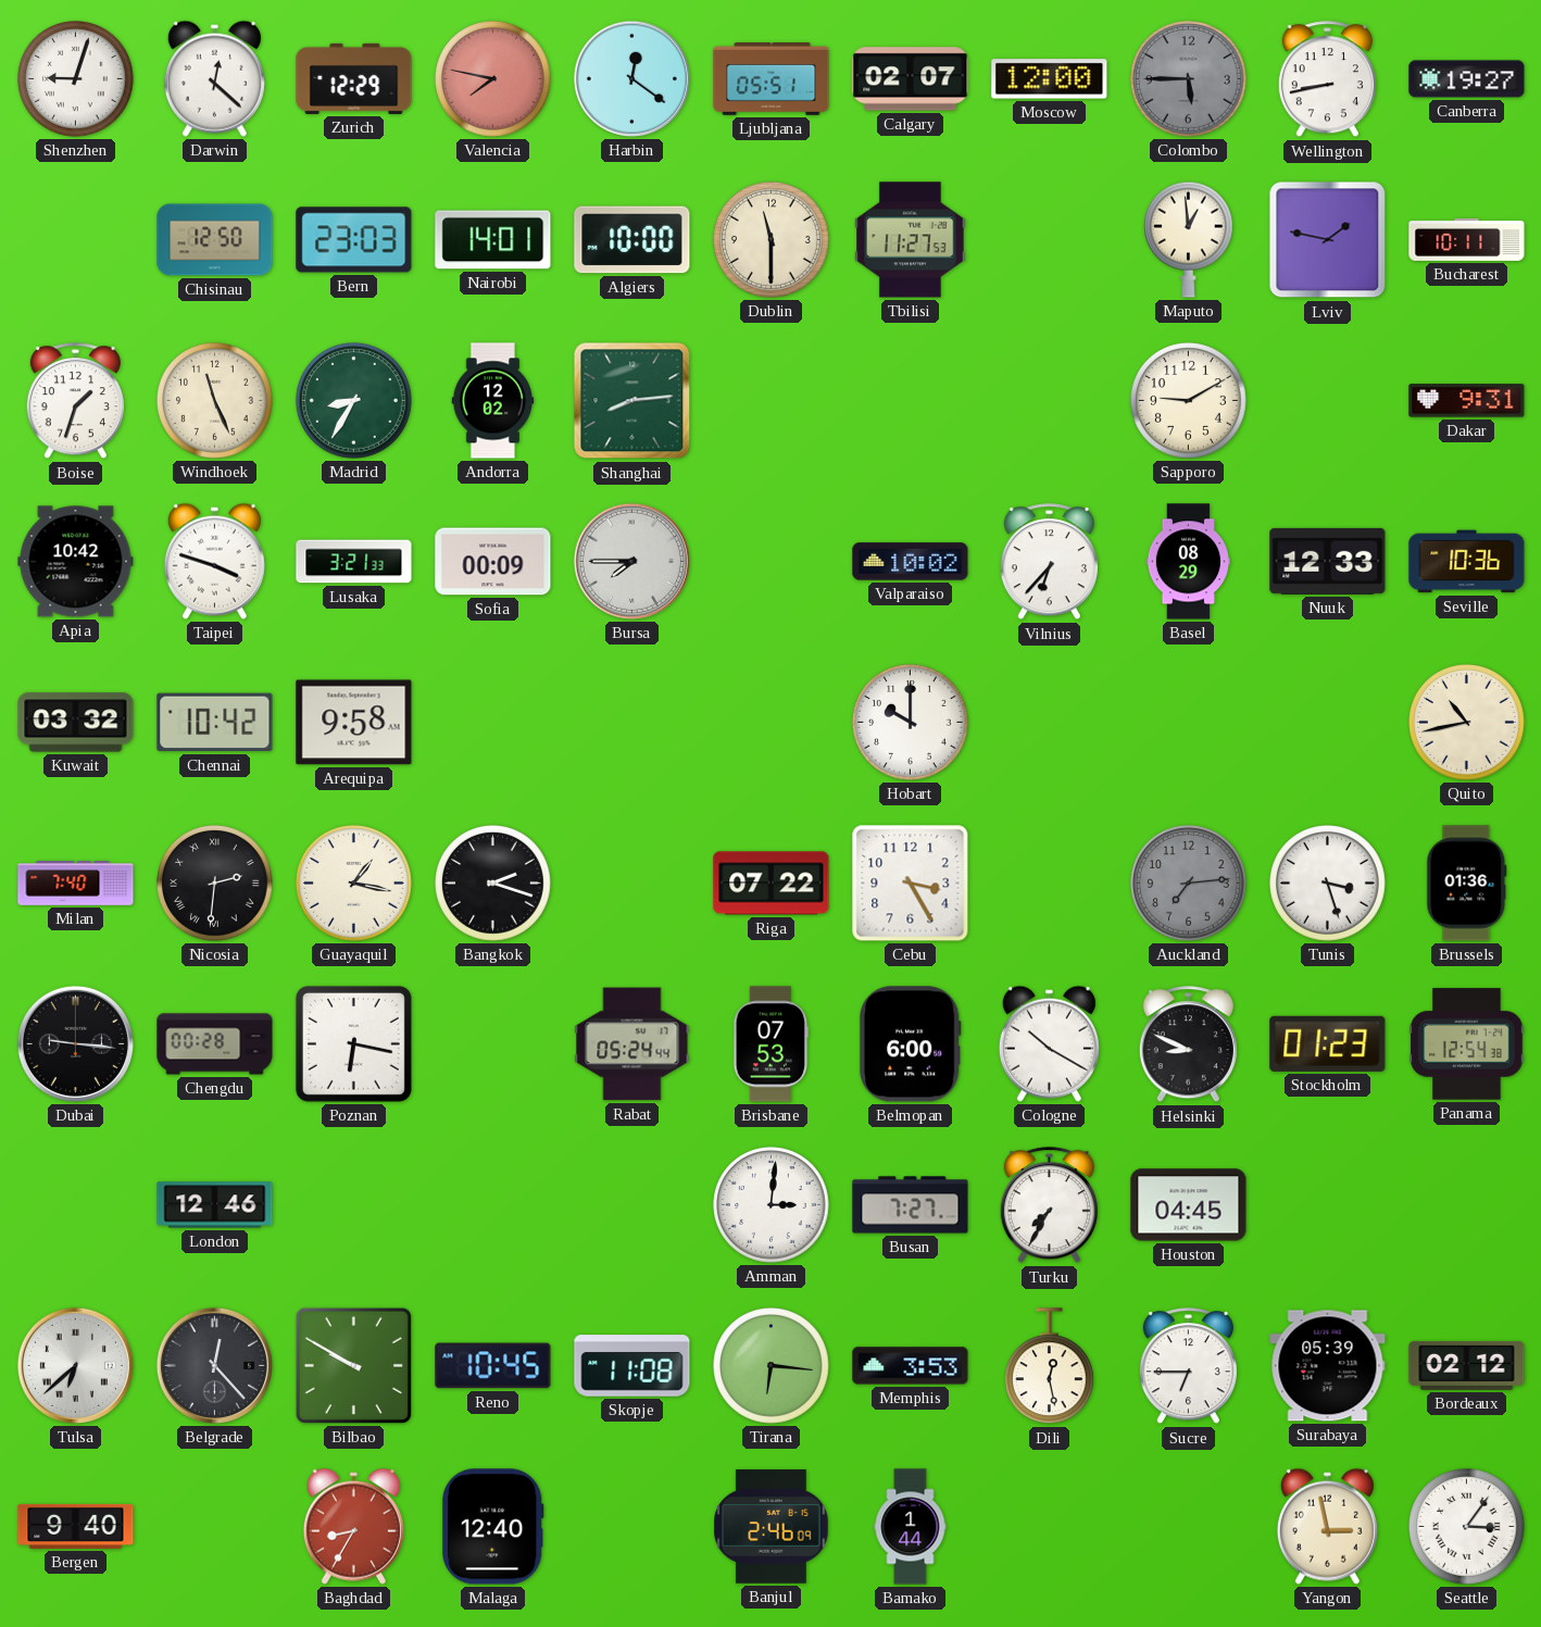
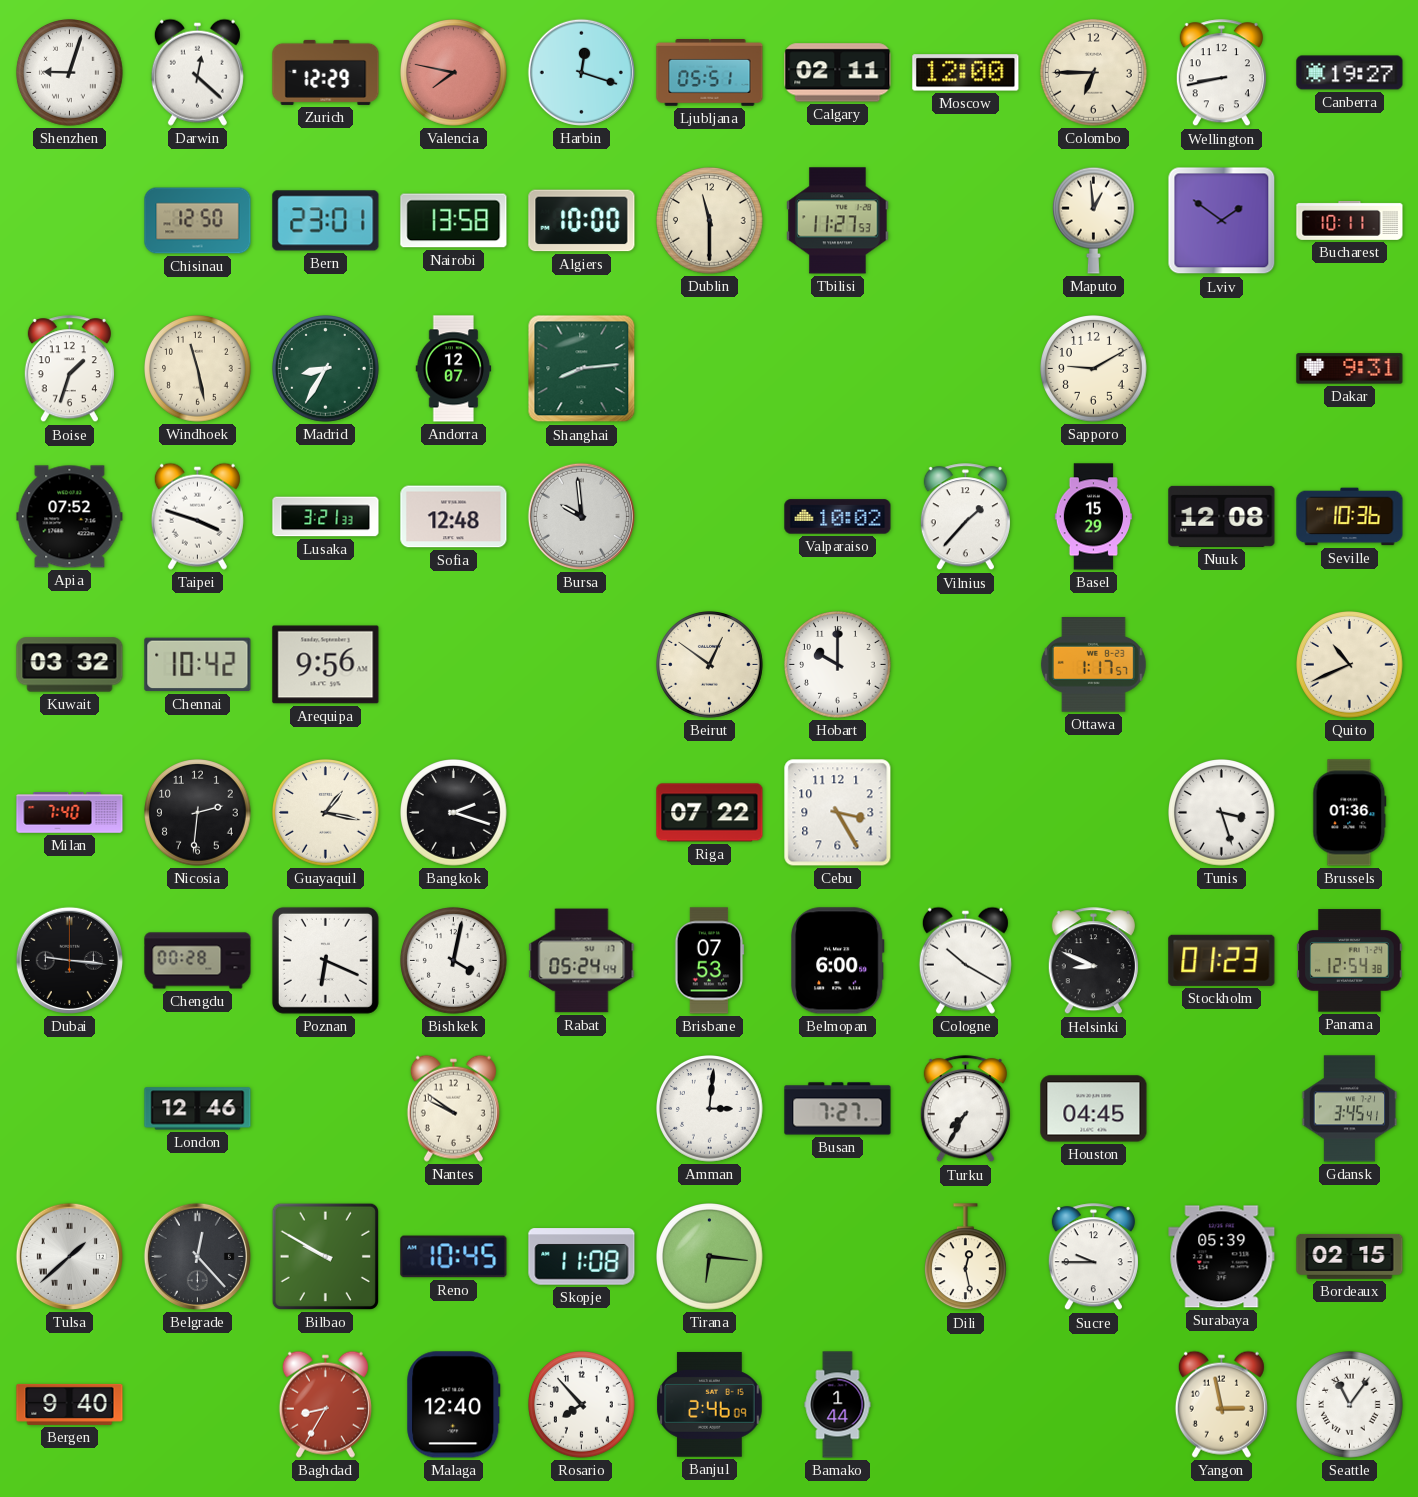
Harbin: 12:21 -> 12:18
Calgary: 02:07 -> 02:11
Colombo: 5:45 -> 6:45
Colombo dial: grey -> cream
Bern: 23:03 -> 23:01
Nairobi: 14:01 -> 13:58
Lviv: 1:47 -> 1:51
Windhoek: 11:26 -> 11:28
Andorra: 12:02 -> 12:07
Apia: 10:42 -> 07:52
Sofia: 00:09 -> 12:48
Bursa: 7:45 -> 9:59
Vilnius: 6:37 -> 1:37
Basel: 08:29 -> 15:29
Nuuk: 12:33 -> 12:08
Arequipa: 9:58 -> 9:56
Beirut: none -> 12:51
Ottawa: none -> 1:17
Quito: 10:43 -> 10:41
Nicosia numerals: Roman -> Arabic
Auckland: 7:14 -> none
Poznan: 6:17 -> 6:19
Bishkek: none -> 4:02
Nantes: none -> 9:51
Gdansk: none -> 3:45
Tulsa: 6:38 -> 1:38
Memphis: 3:53 -> none
Sucre: 6:45 -> 9:45
Bordeaux: 02:12 -> 02:15
Rosario: none -> 7:53
Seattle: 3:06 -> 11:06
